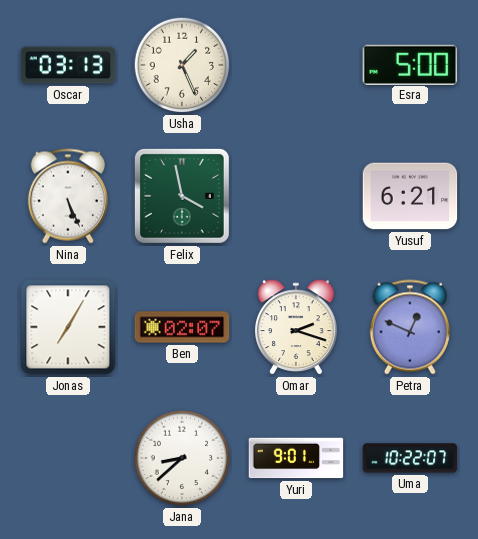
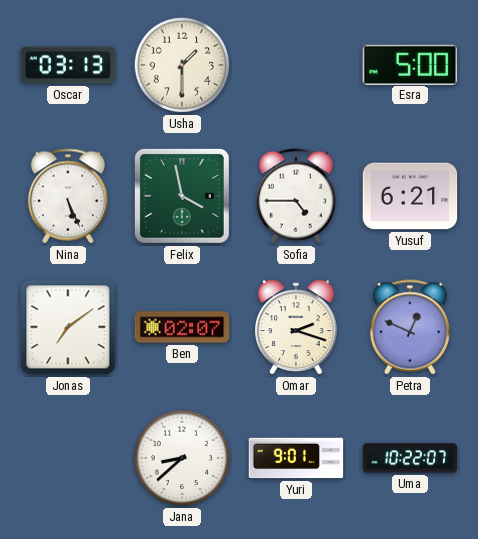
Usha: 1:26 -> 1:30
Sofia: none -> 4:45
Jonas: 7:05 -> 7:09
